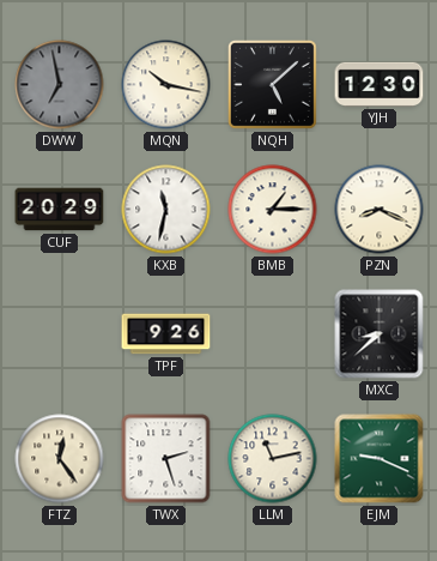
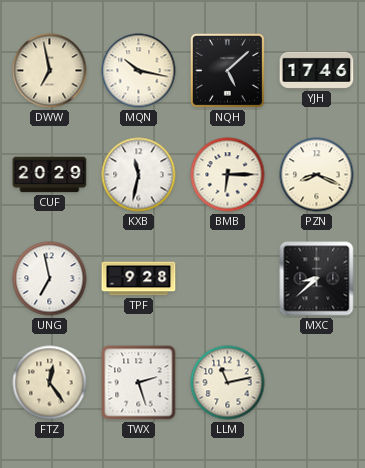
DWW dial: grey -> cream
YJH: 12:30 -> 17:46
BMB: 1:15 -> 6:15
UNG: none -> 6:58
TPF: 9:26 -> 9:28
EJM: 9:19 -> none
